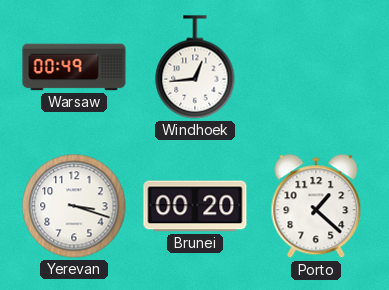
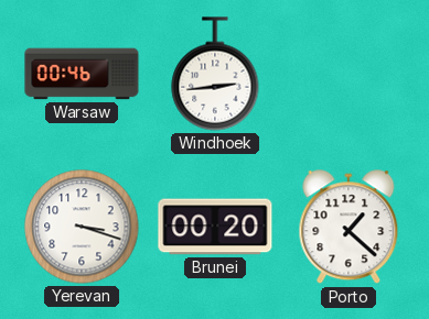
Warsaw: 00:49 -> 00:46
Windhoek: 12:44 -> 2:44
